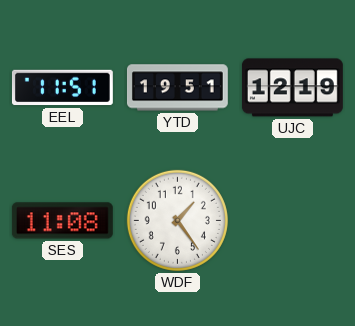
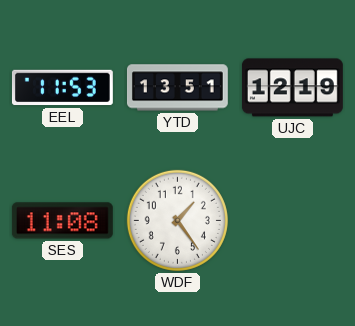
EEL: 11:51 -> 11:53
YTD: 19:51 -> 13:51
